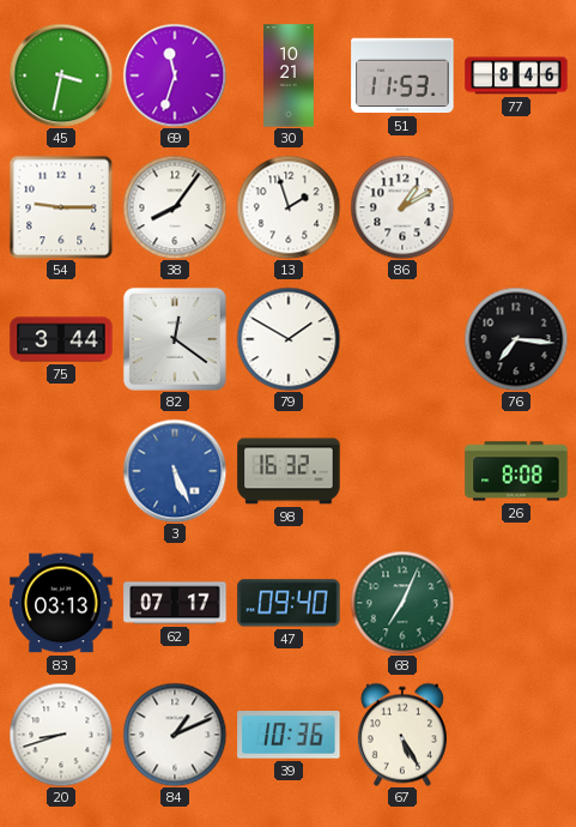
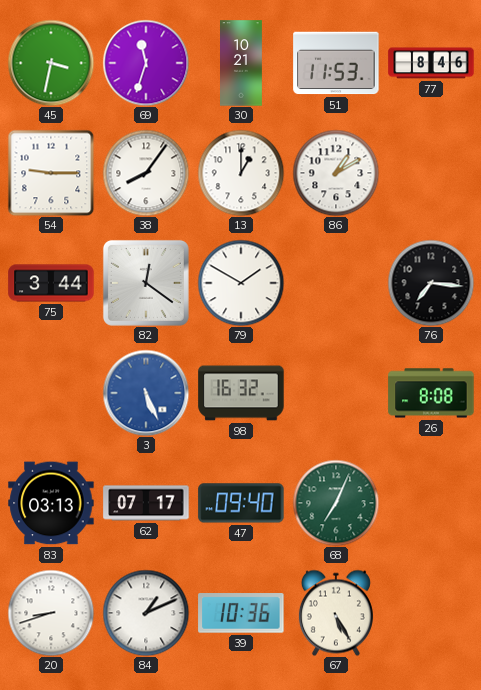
13: 1:57 -> 1:00
